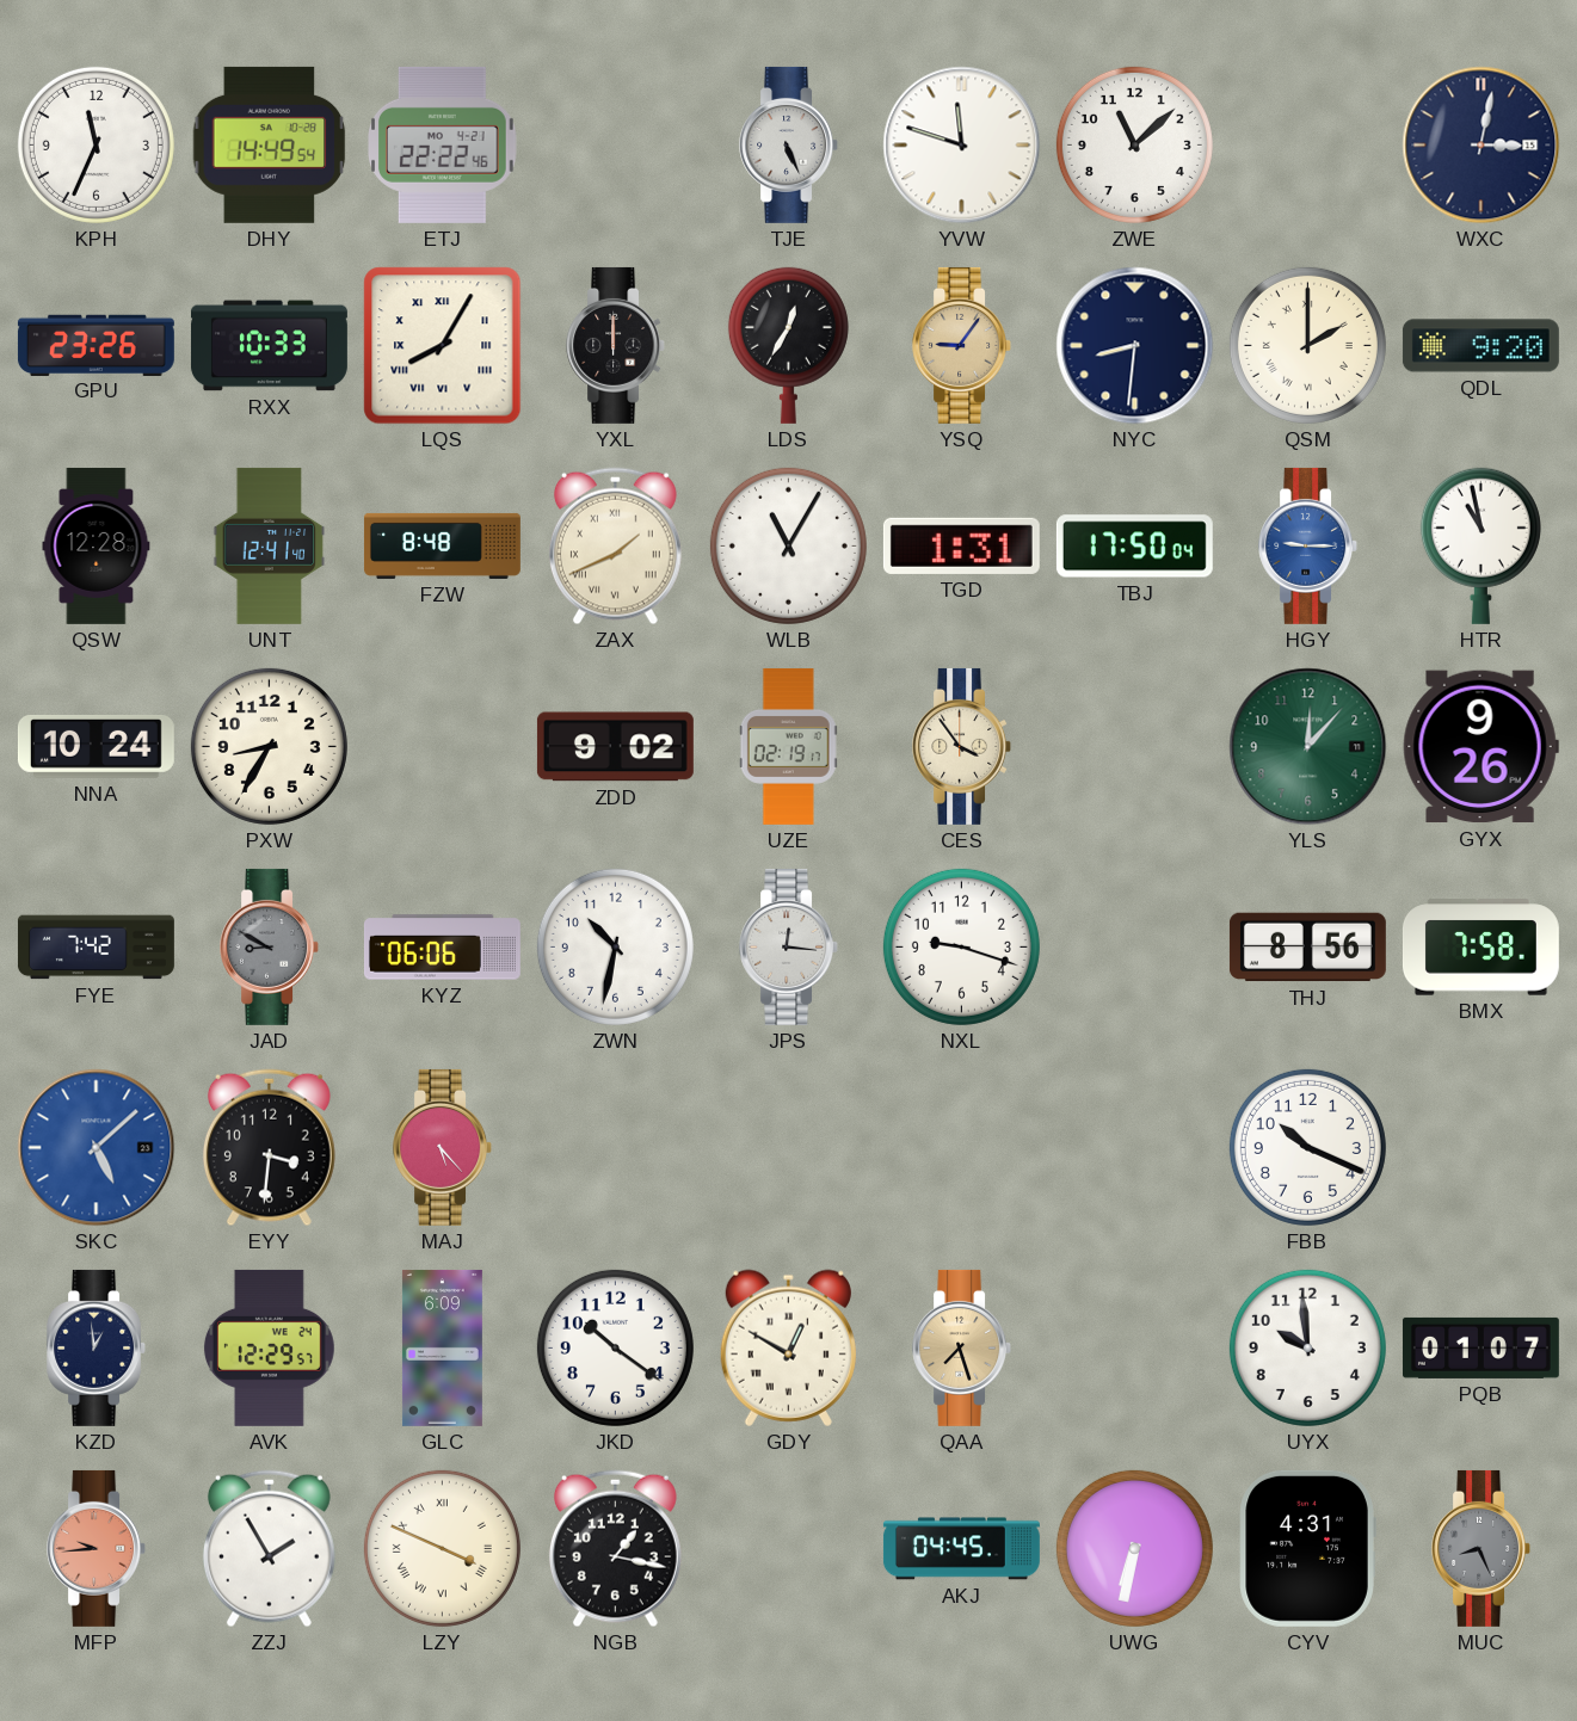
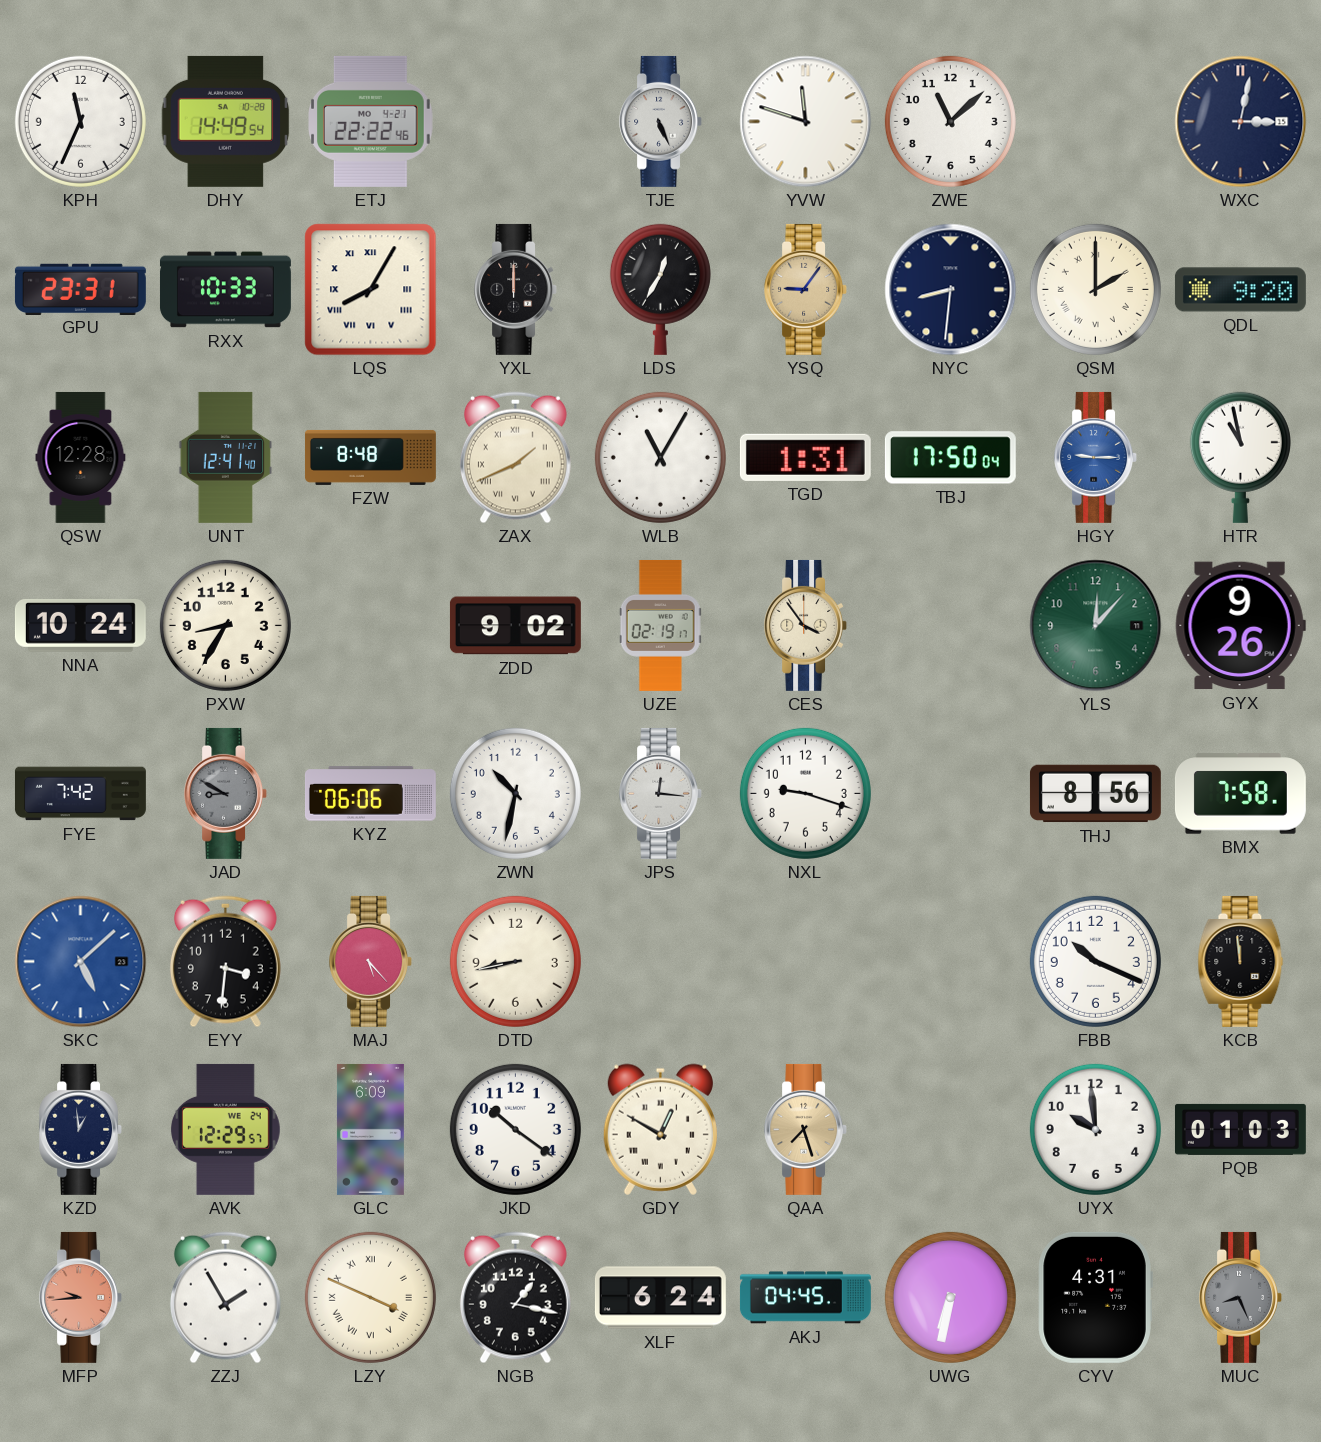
GPU: 23:26 -> 23:31
DTD: none -> 8:43
KCB: none -> 11:59
PQB: 01:07 -> 01:03
XLF: none -> 6:24
